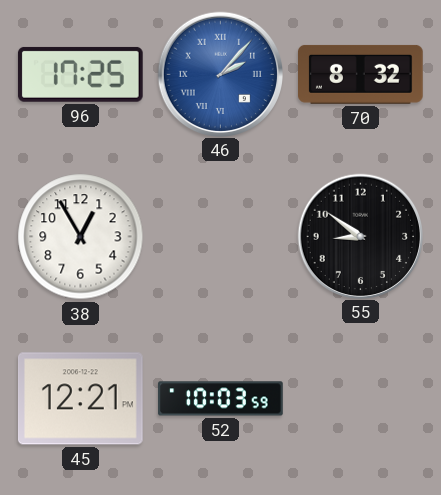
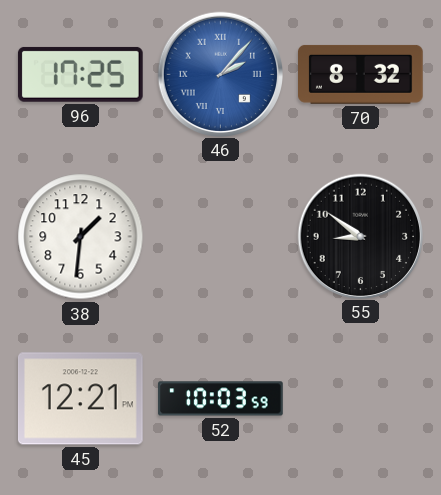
38: 12:55 -> 1:31
